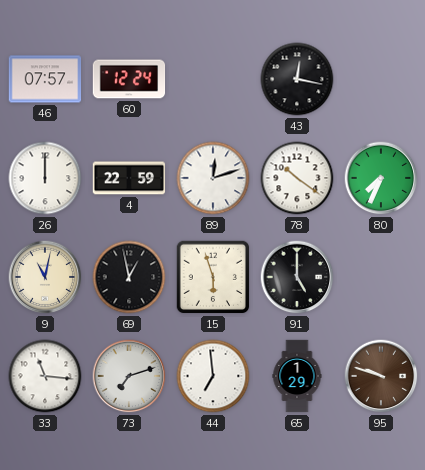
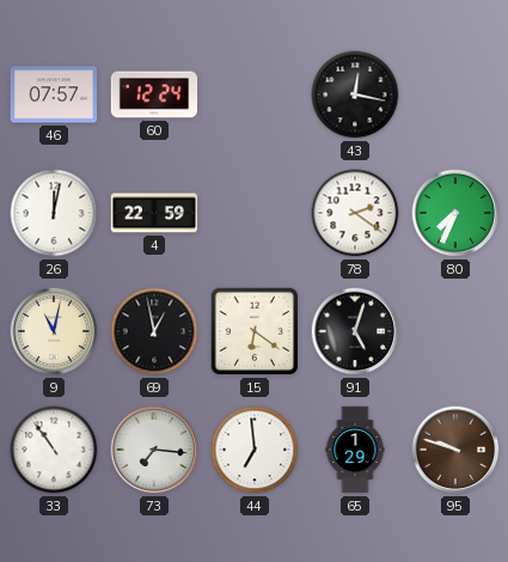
26: 12:00 -> 12:02
89: 12:12 -> none
78: 10:21 -> 2:21
15: 5:57 -> 6:21
91: 5:00 -> 5:03
33: 11:16 -> 10:54
73: 7:12 -> 7:16
